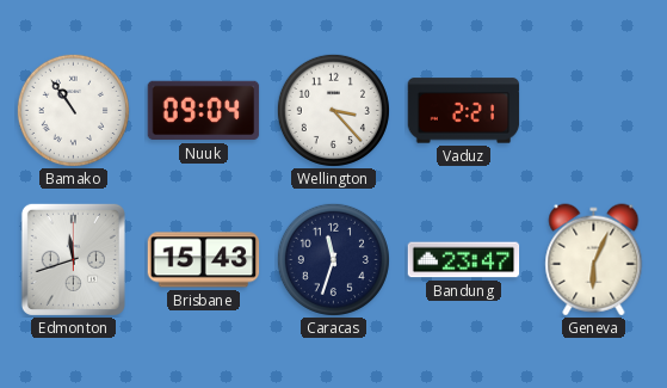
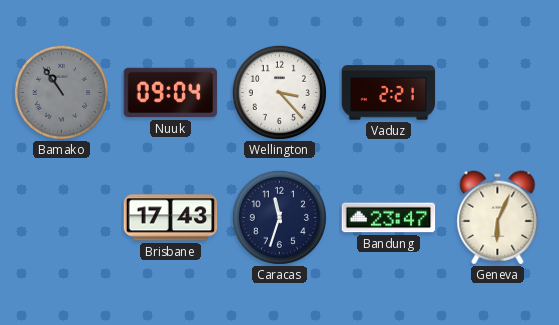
Bamako dial: white -> grey
Edmonton: 11:42 -> none
Brisbane: 15:43 -> 17:43
